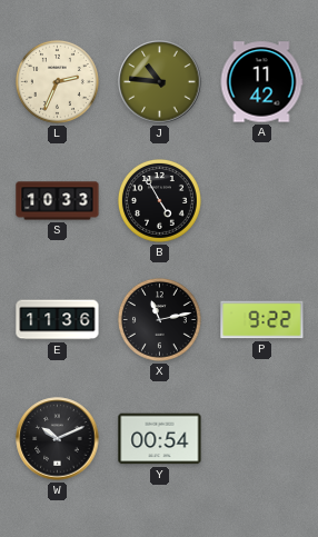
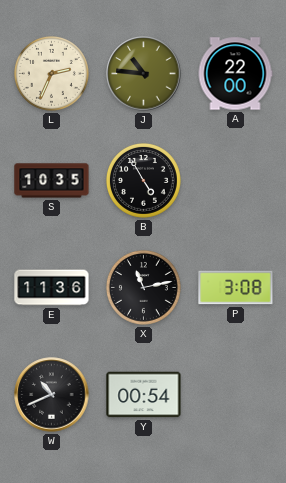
A: 11:42 -> 22:00
S: 10:33 -> 10:35
P: 9:22 -> 3:08
W: 10:11 -> 10:41
